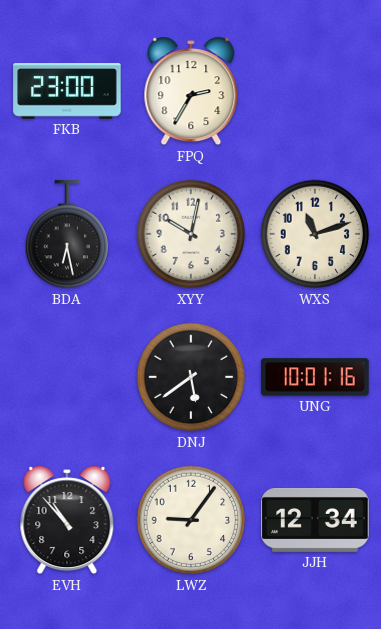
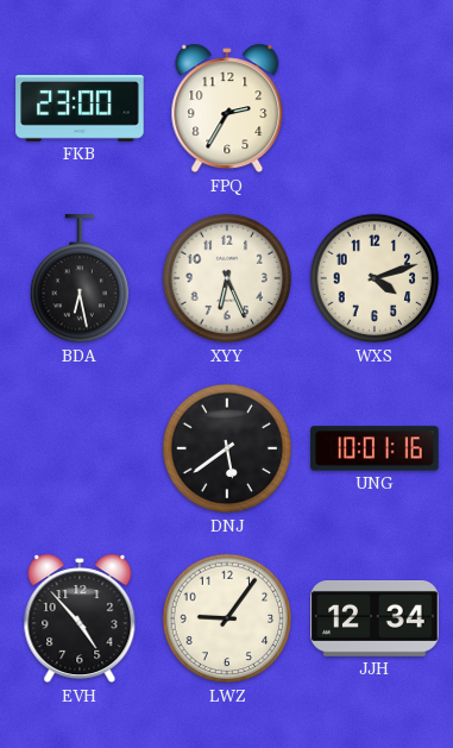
XYY: 10:02 -> 6:26
WXS: 11:12 -> 4:12
EVH: 10:53 -> 4:53
